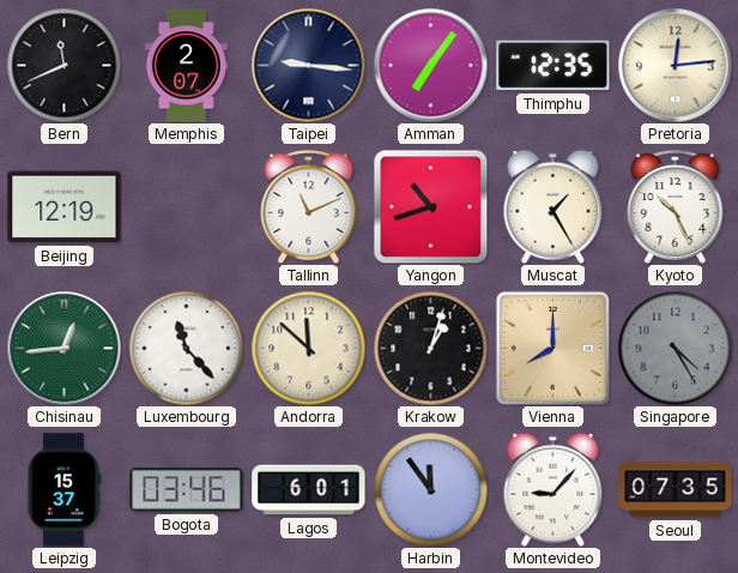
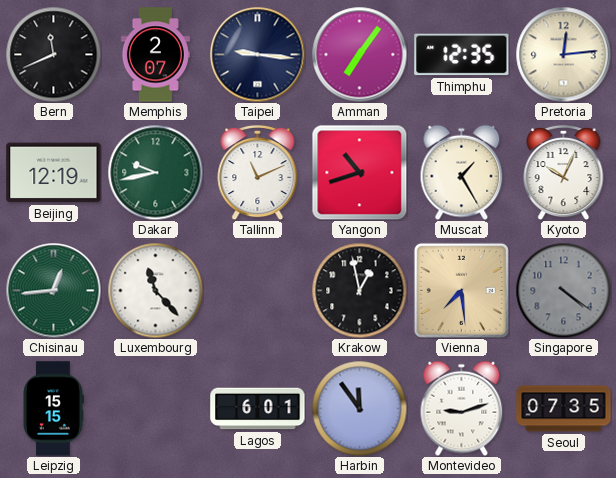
Dakar: none -> 9:43
Kyoto: 10:26 -> 10:04
Andorra: 11:52 -> none
Krakow: 1:03 -> 12:58
Vienna: 8:00 -> 7:29
Singapore: 4:25 -> 4:21
Leipzig: 15:37 -> 15:15
Bogota: 03:46 -> none
Montevideo: 9:07 -> 9:12
